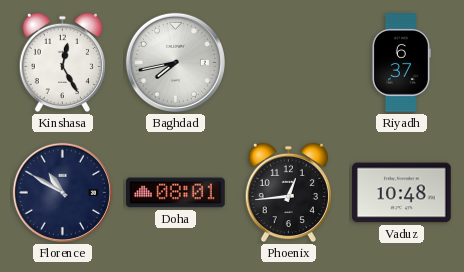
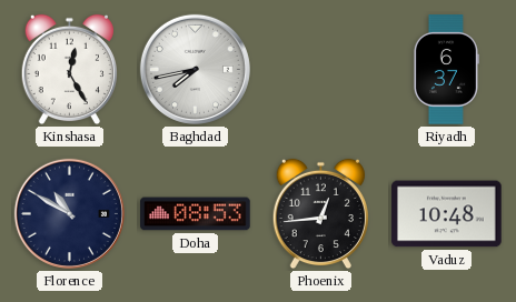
Doha: 08:01 -> 08:53
